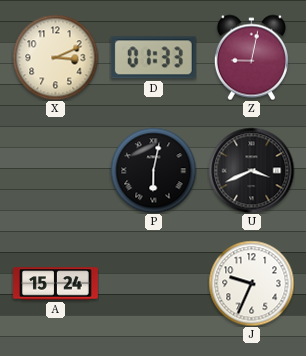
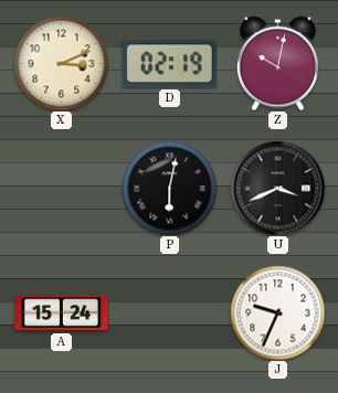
D: 01:33 -> 02:19
Z: 9:02 -> 10:02
